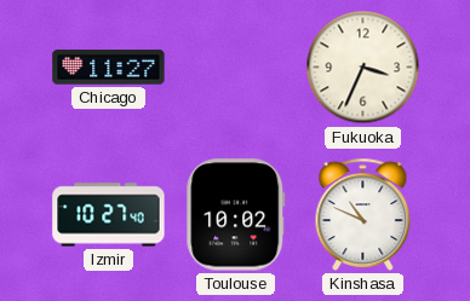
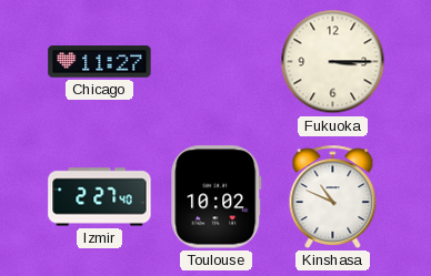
Fukuoka: 3:34 -> 3:15
Izmir: 10:27 -> 2:27
